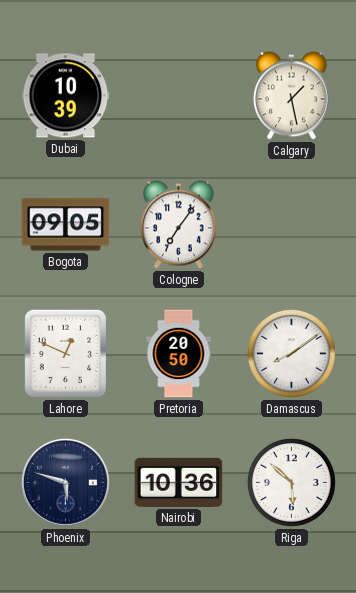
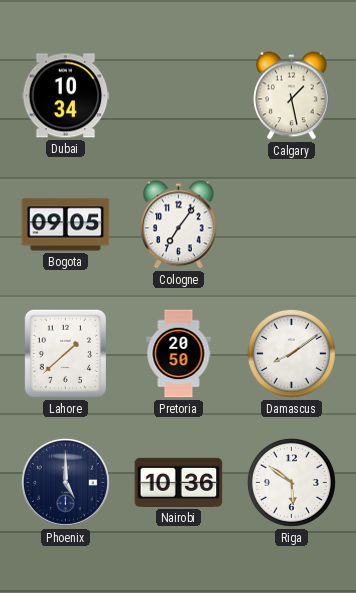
Dubai: 10:39 -> 10:34
Lahore: 12:49 -> 1:38
Phoenix: 5:48 -> 5:00
Riga: 5:52 -> 5:51
